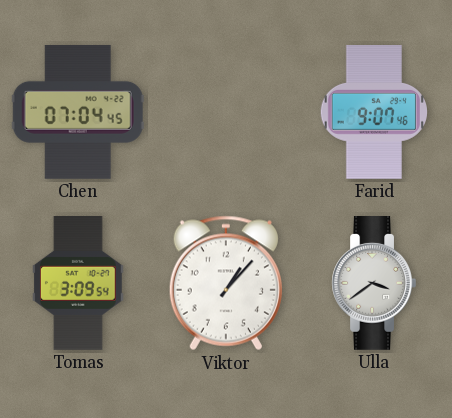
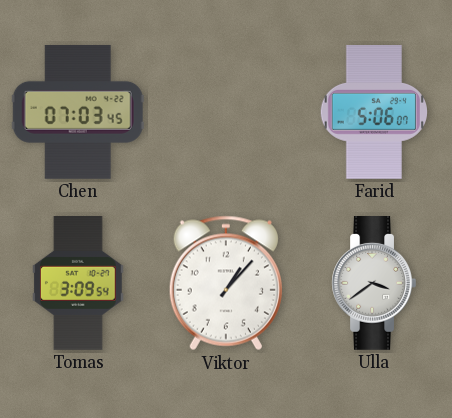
Chen: 07:04 -> 07:03
Farid: 9:07 -> 5:06
